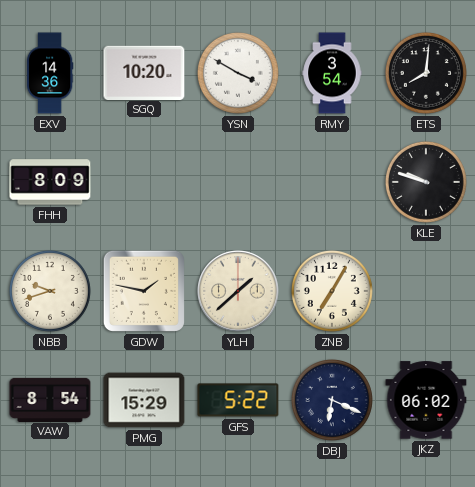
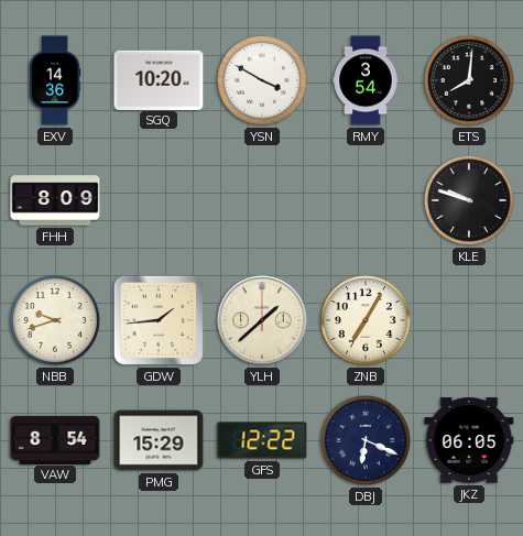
GDW: 1:47 -> 1:44
GFS: 5:22 -> 12:22
JKZ: 06:02 -> 06:05
